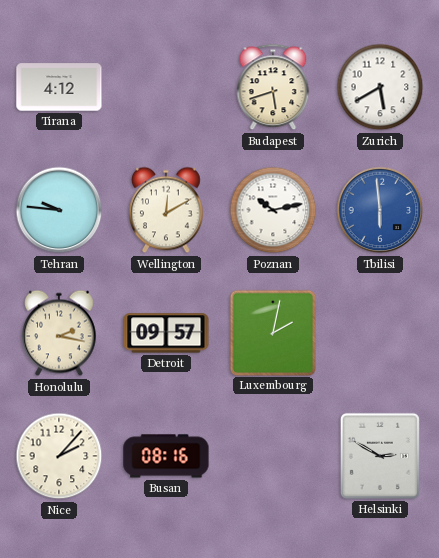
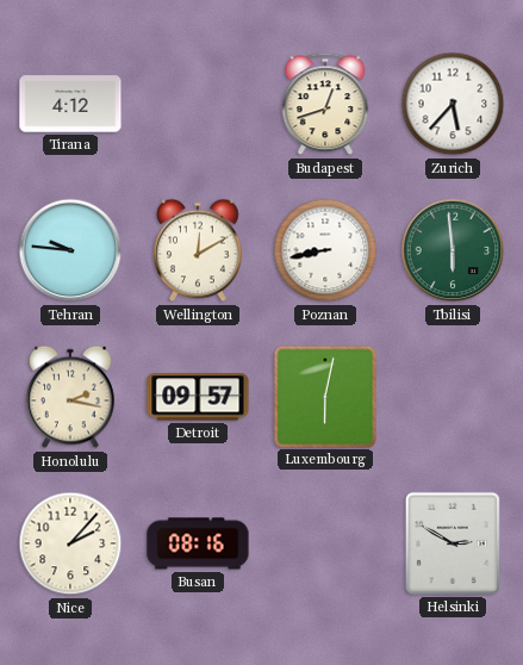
Budapest: 5:42 -> 12:42
Zurich: 5:40 -> 5:37
Poznan: 10:13 -> 8:43
Tbilisi dial: blue -> green
Luxembourg: 2:02 -> 6:02
